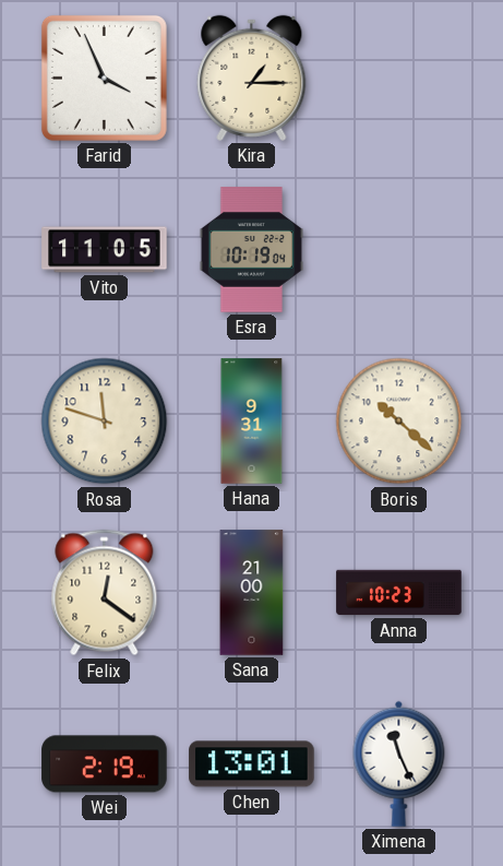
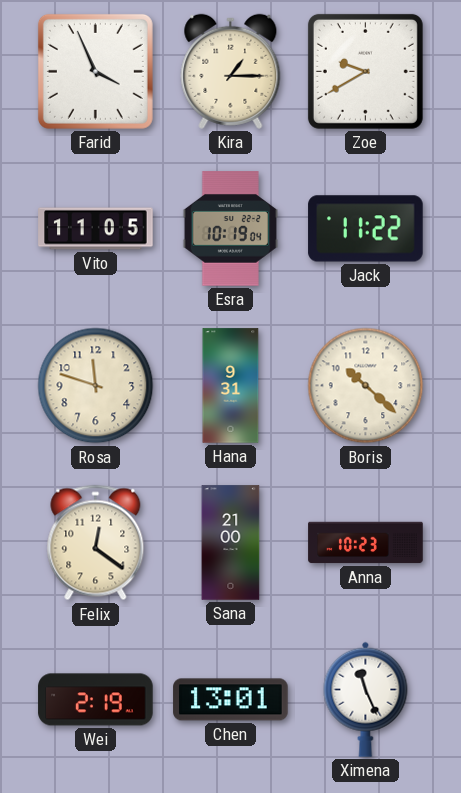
Zoe: none -> 9:40
Jack: none -> 11:22
